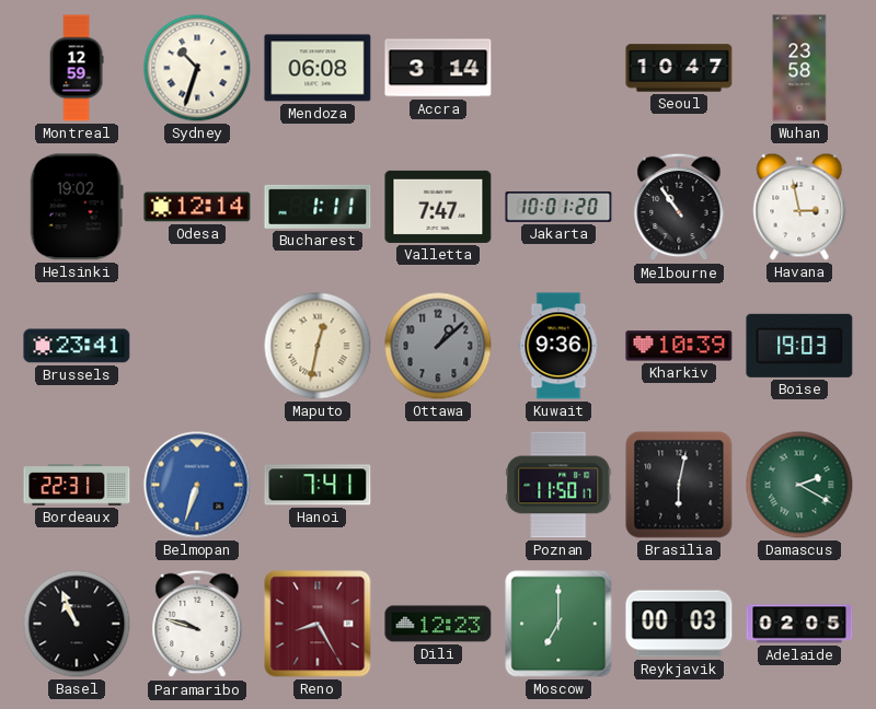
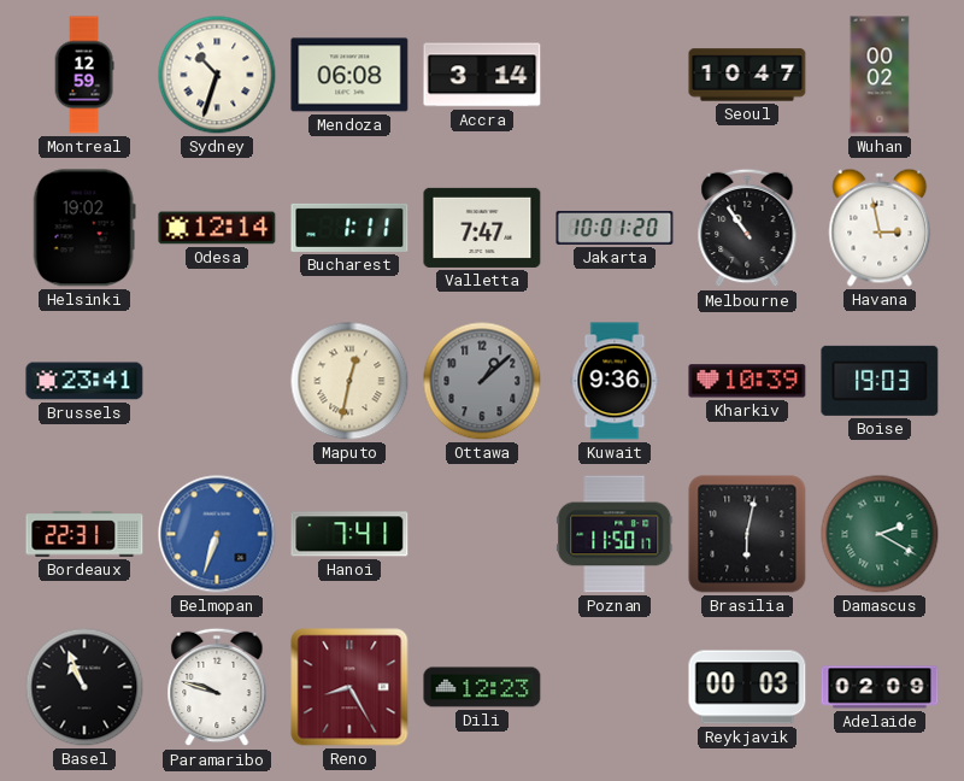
Wuhan: 23:58 -> 00:02
Moscow: 7:00 -> none
Adelaide: 02:05 -> 02:09
